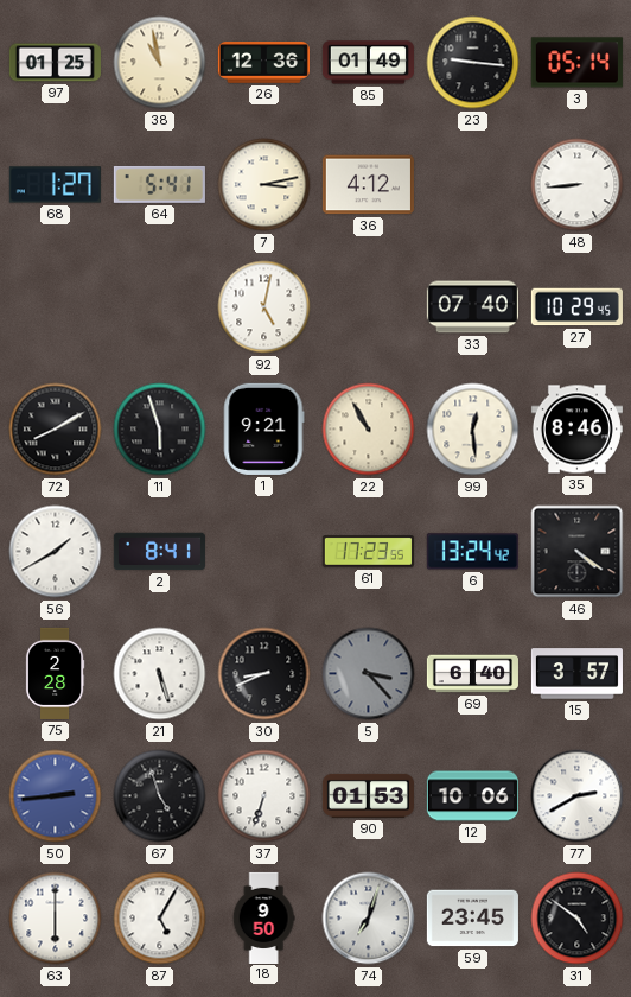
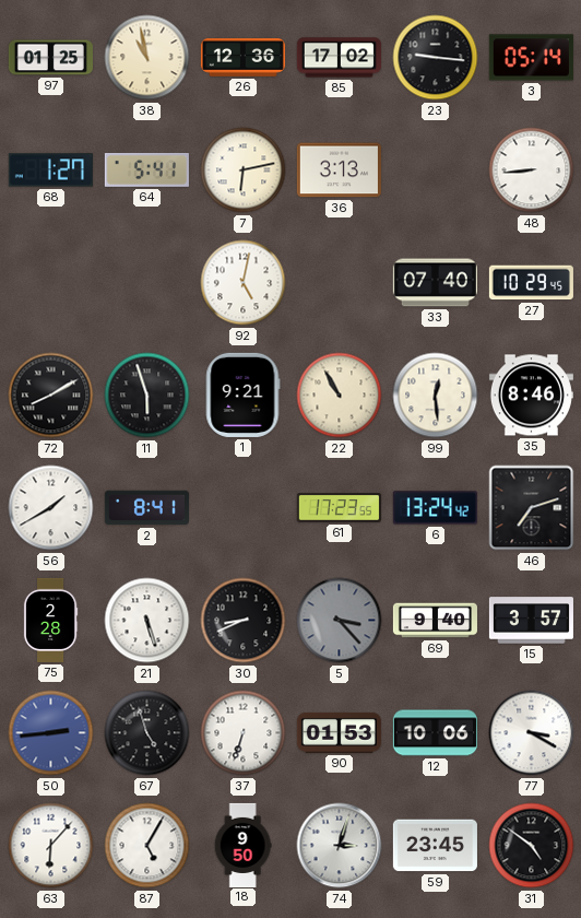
85: 01:49 -> 17:02
7: 3:13 -> 6:13
36: 4:12 -> 3:13
46: 4:21 -> 7:12
69: 6:40 -> 9:40
77: 2:40 -> 3:20
63: 6:00 -> 6:07
74: 7:03 -> 3:03
